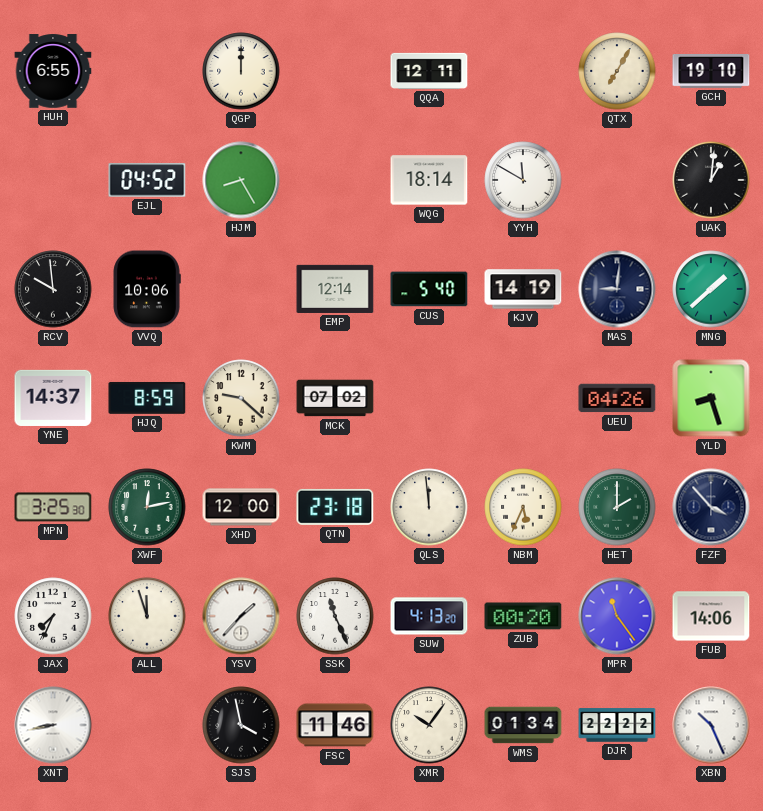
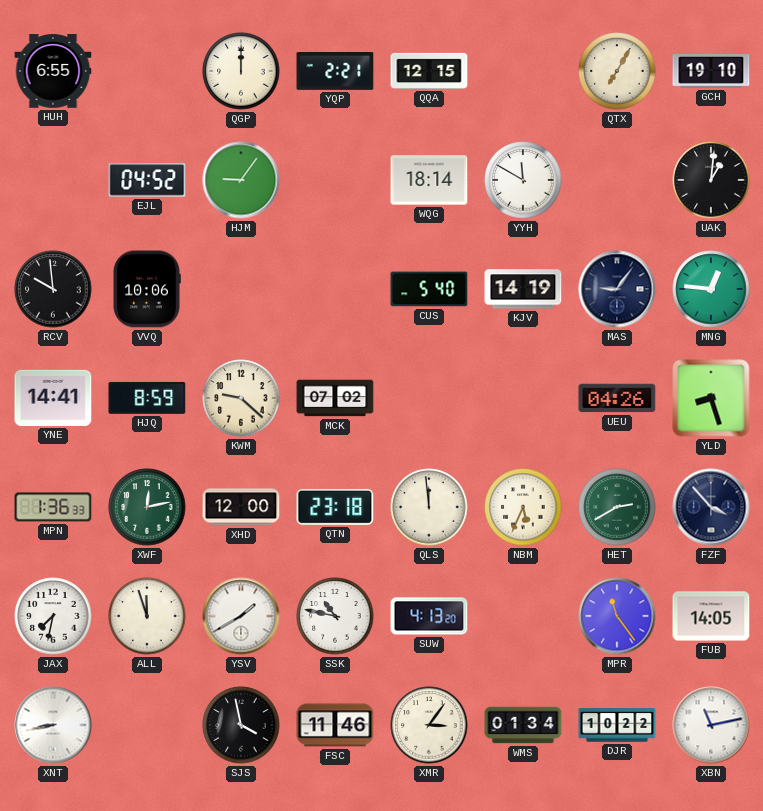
YQP: none -> 2:21
QQA: 12:11 -> 12:15
HJM: 8:25 -> 9:06
EMP: 12:14 -> none
MAS: 9:01 -> 9:06
MNG: 1:38 -> 12:46
YNE: 14:37 -> 14:41
MPN: 3:25 -> 1:36
HET: 2:00 -> 2:40
JAX: 7:34 -> 7:32
YSV: 1:37 -> 1:40
SSK: 11:26 -> 10:47
ZUB: 00:20 -> none
FUB: 14:06 -> 14:05
XMR: 10:06 -> 3:06
DJR: 22:22 -> 10:22
XBN: 10:26 -> 11:13
